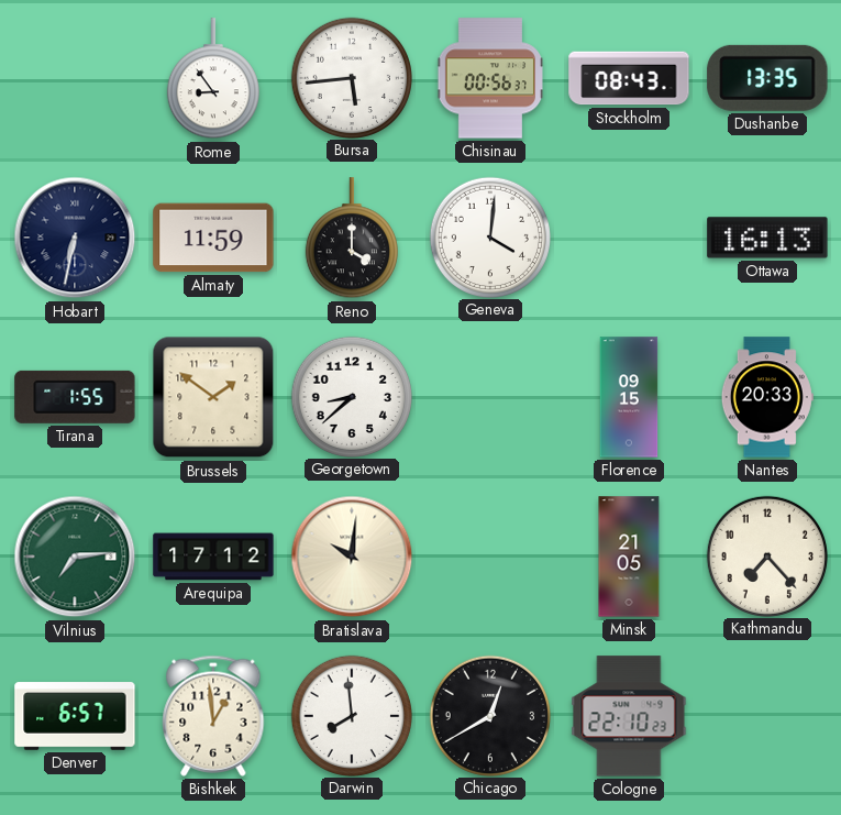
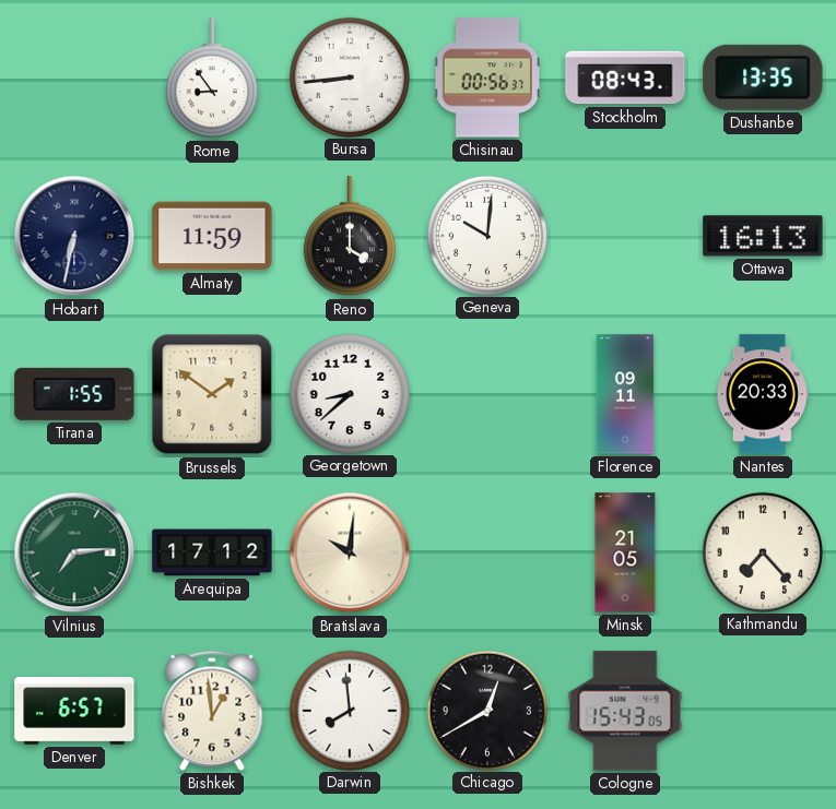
Bursa: 5:44 -> 8:44
Geneva: 4:01 -> 10:01
Florence: 09:15 -> 09:11
Cologne: 22:10 -> 15:43
